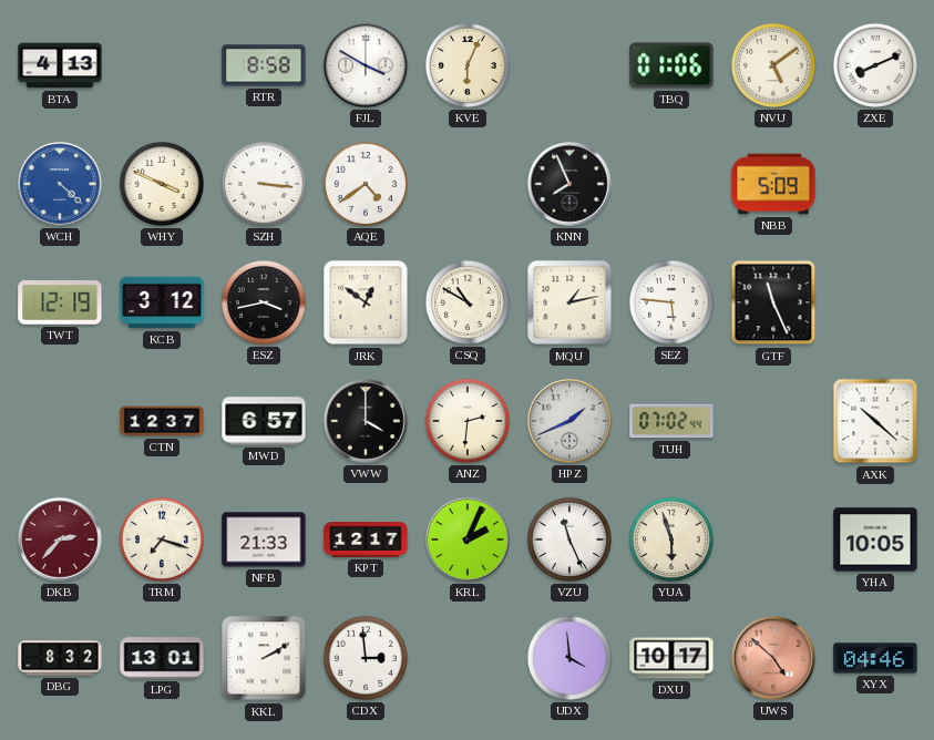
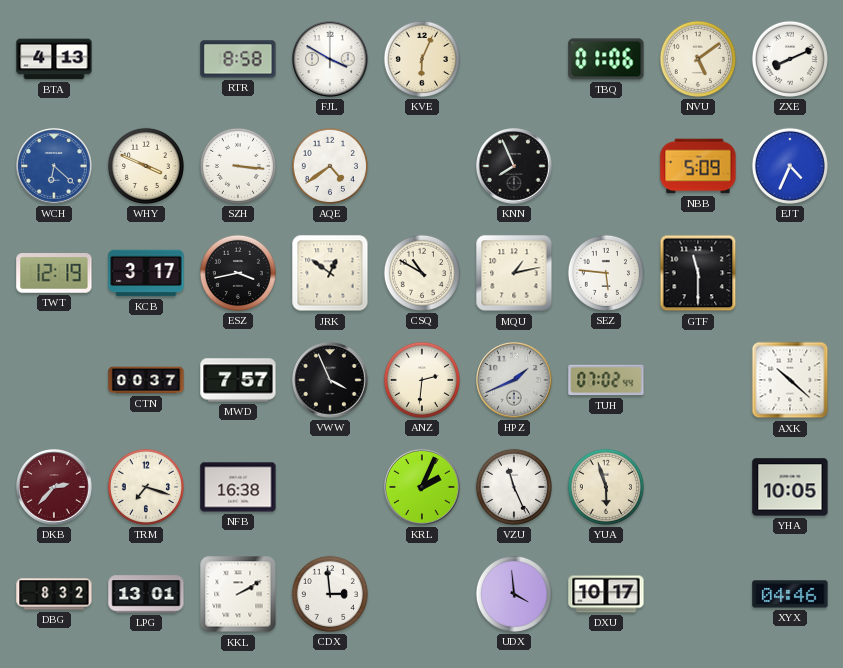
WCH: 4:22 -> 6:22
EJT: none -> 4:34
KCB: 3:12 -> 3:17
GTF: 11:26 -> 11:30
CTN: 12:37 -> 00:37
MWD: 6:57 -> 7:57
VWW: 4:00 -> 3:56
NFB: 21:33 -> 16:38
KPT: 12:17 -> none
UWS: 4:52 -> none
